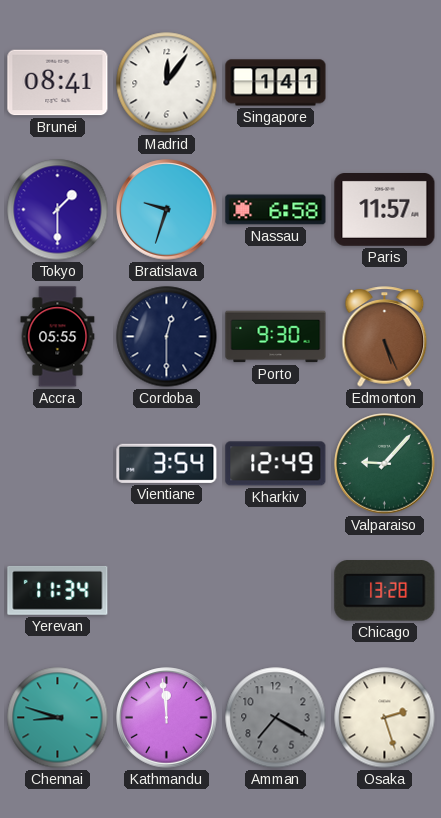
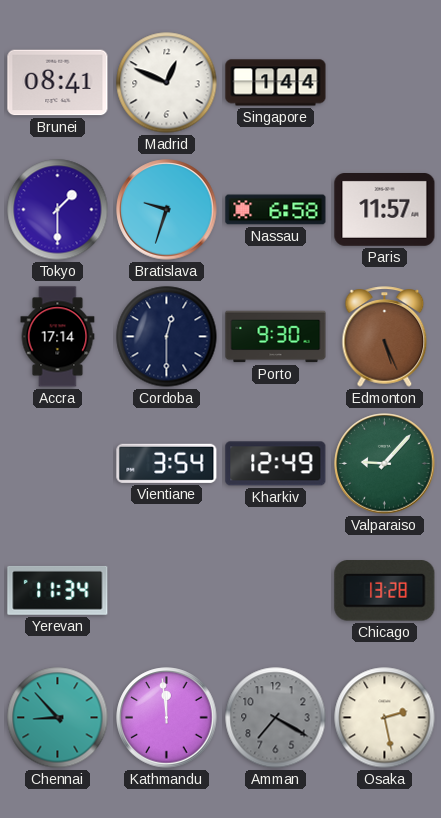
Madrid: 12:06 -> 12:49
Singapore: 1:41 -> 1:44
Accra: 05:55 -> 17:14
Chennai: 8:48 -> 8:53
Osaka: 2:27 -> 2:28
